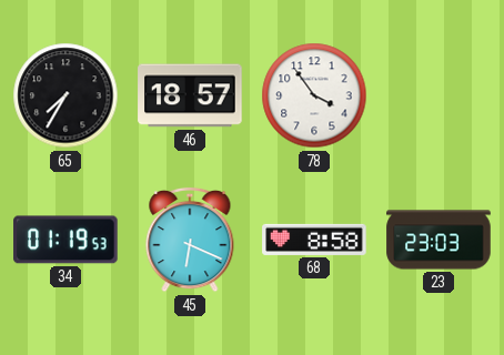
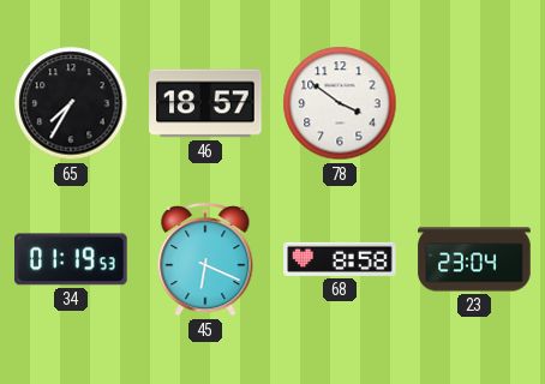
78: 3:54 -> 3:51
23: 23:03 -> 23:04
